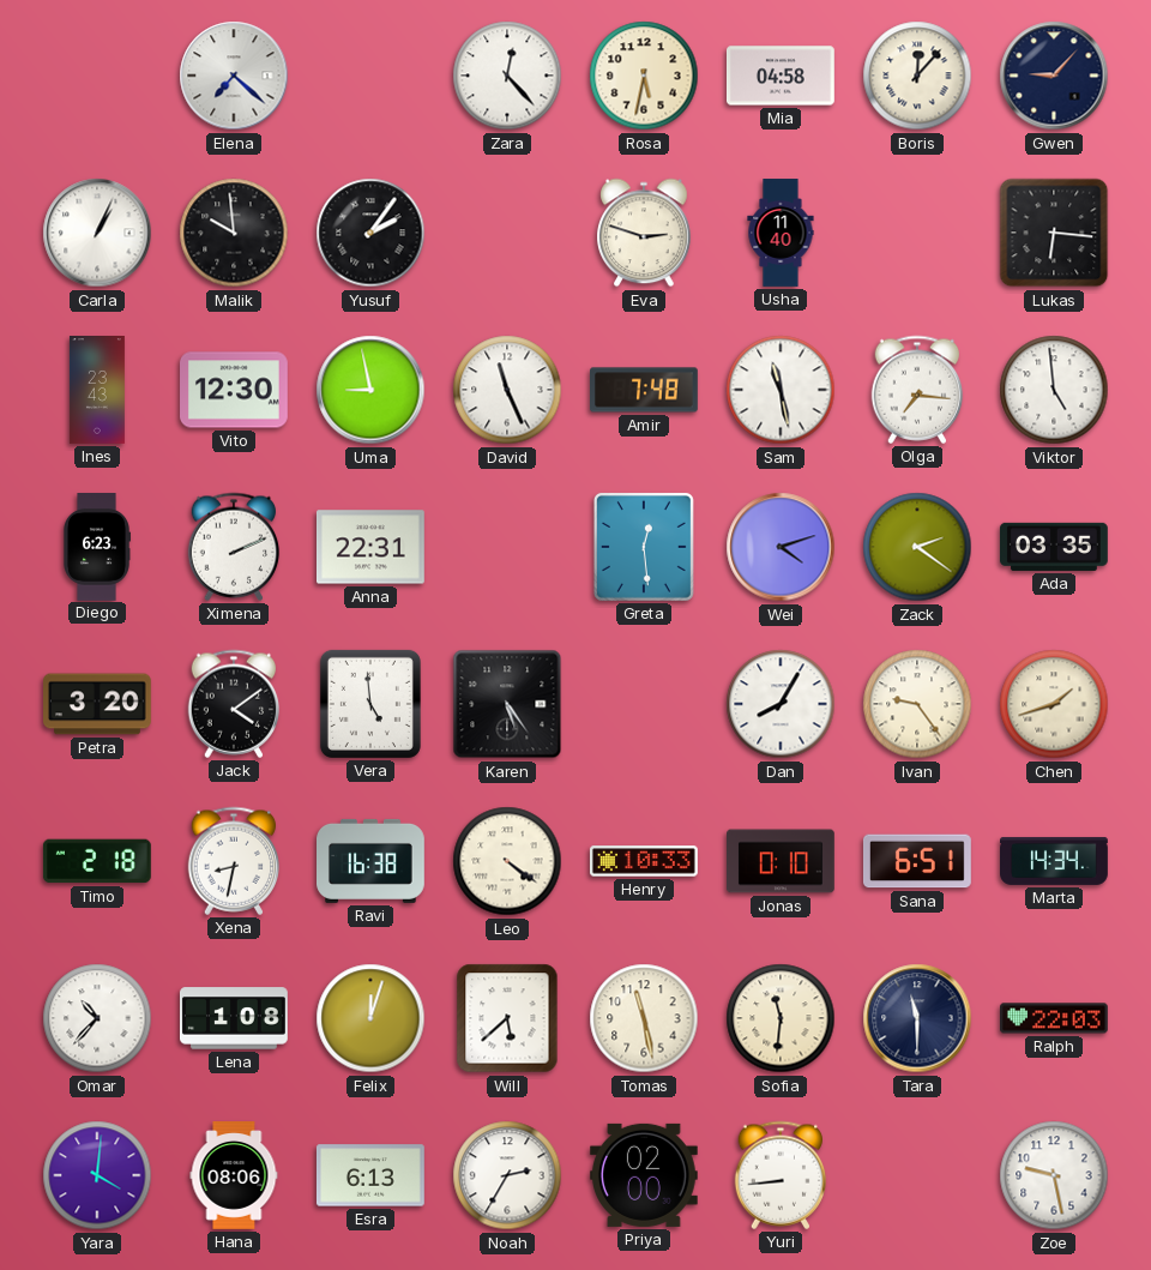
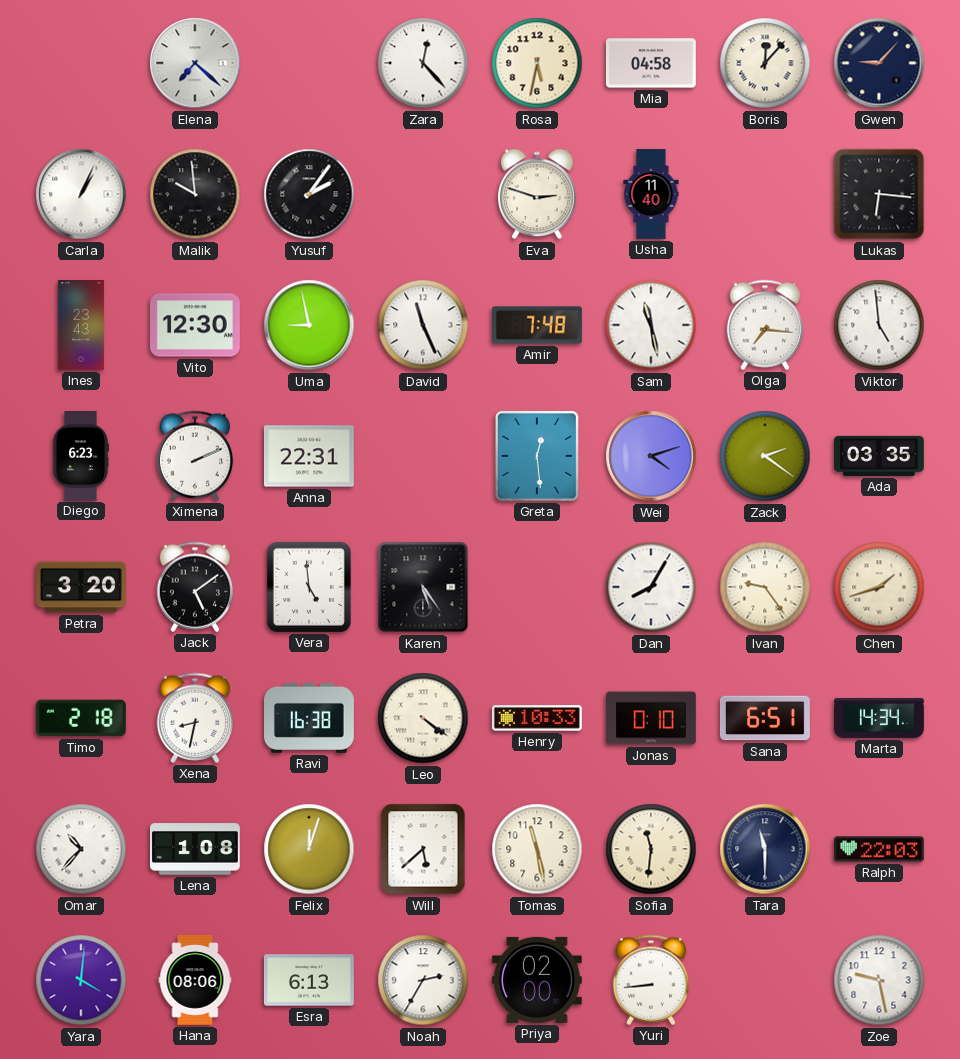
Jack: 4:09 -> 5:09
